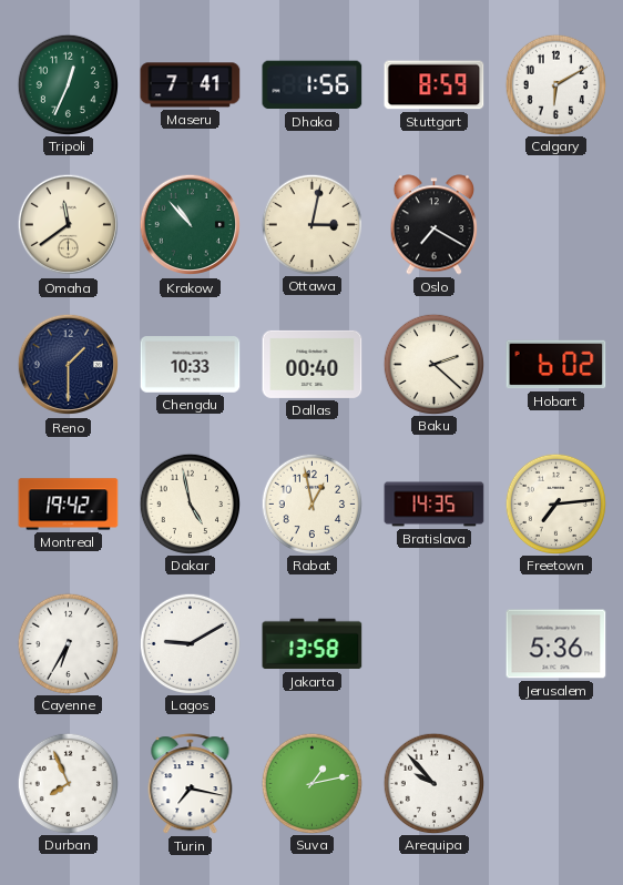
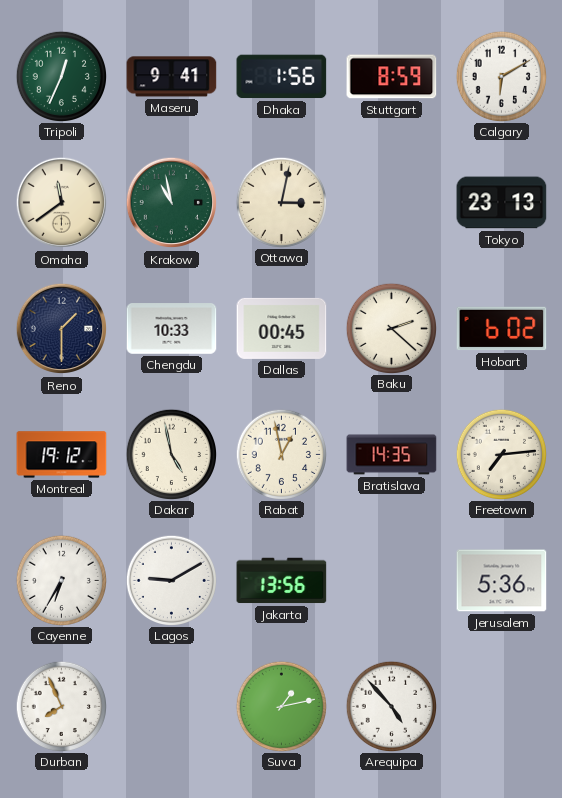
Maseru: 7:41 -> 9:41
Krakow: 10:53 -> 10:58
Oslo: 7:20 -> none
Tokyo: none -> 23:13
Dallas: 00:40 -> 00:45
Montreal: 19:42 -> 19:12
Jakarta: 13:58 -> 13:56
Turin: 7:17 -> none
Arequipa: 9:53 -> 4:53
